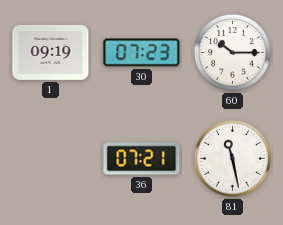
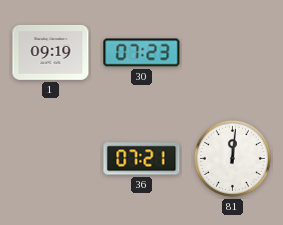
60: 10:15 -> none
81: 11:28 -> 12:01
